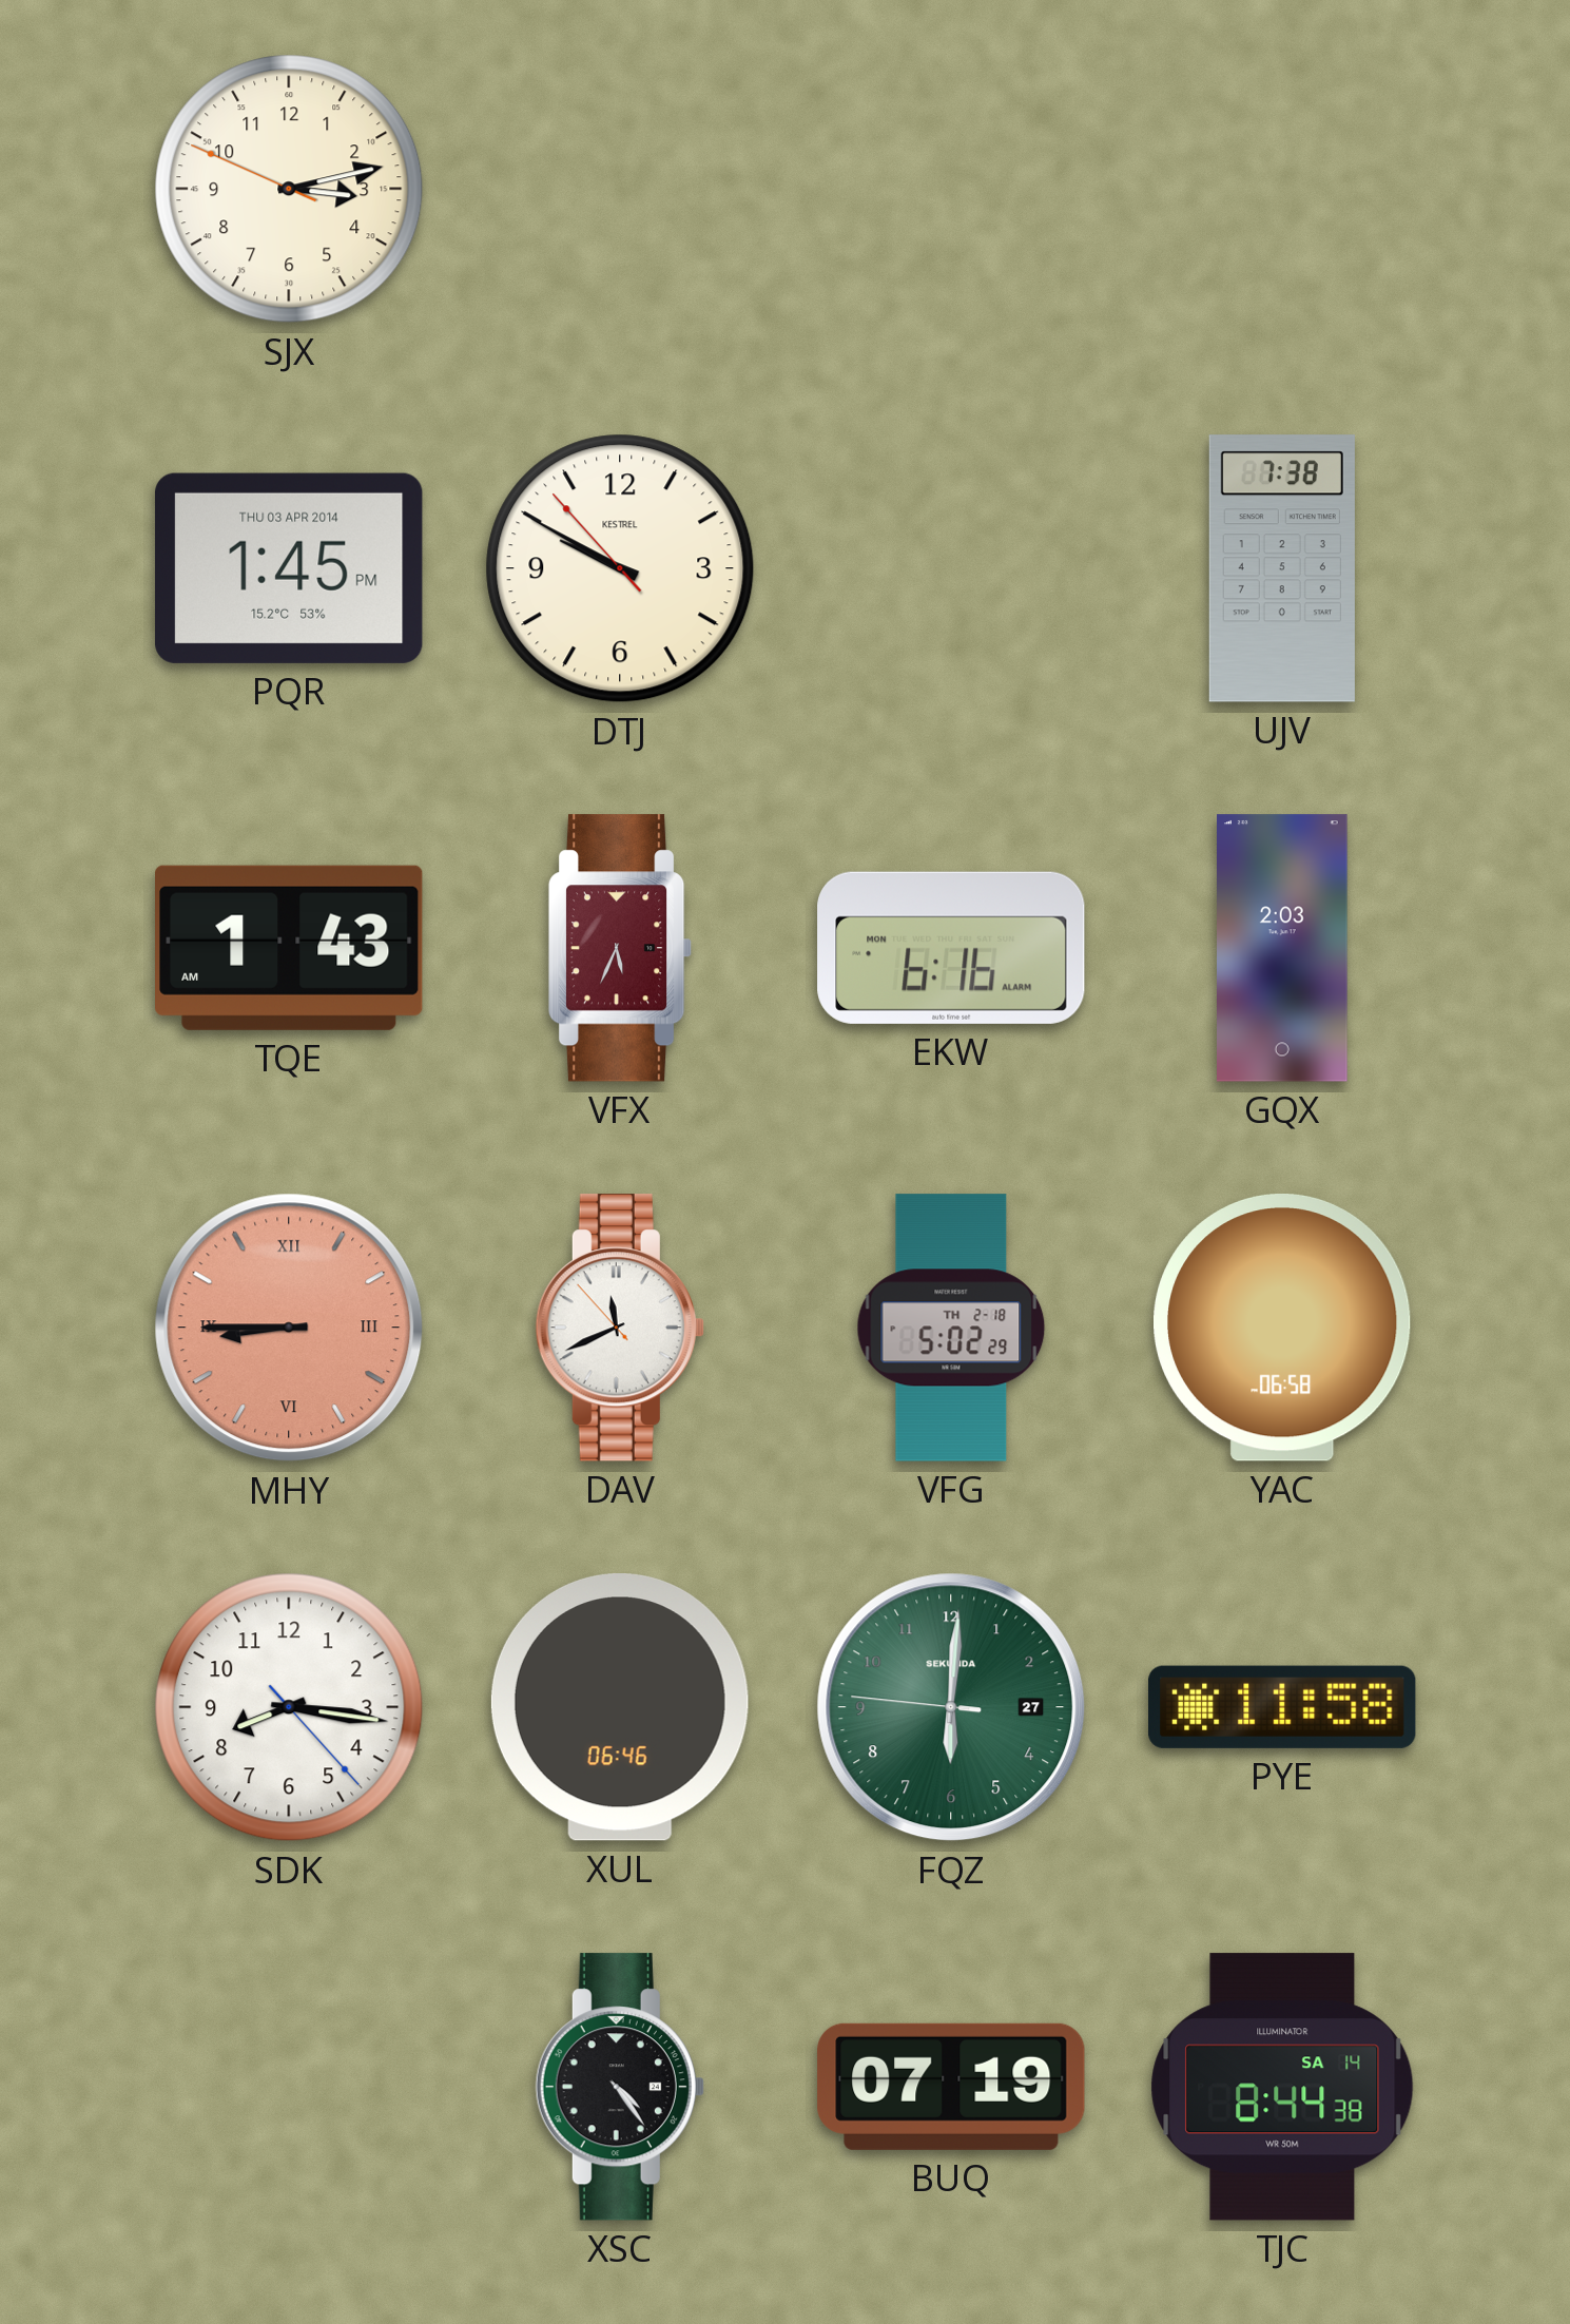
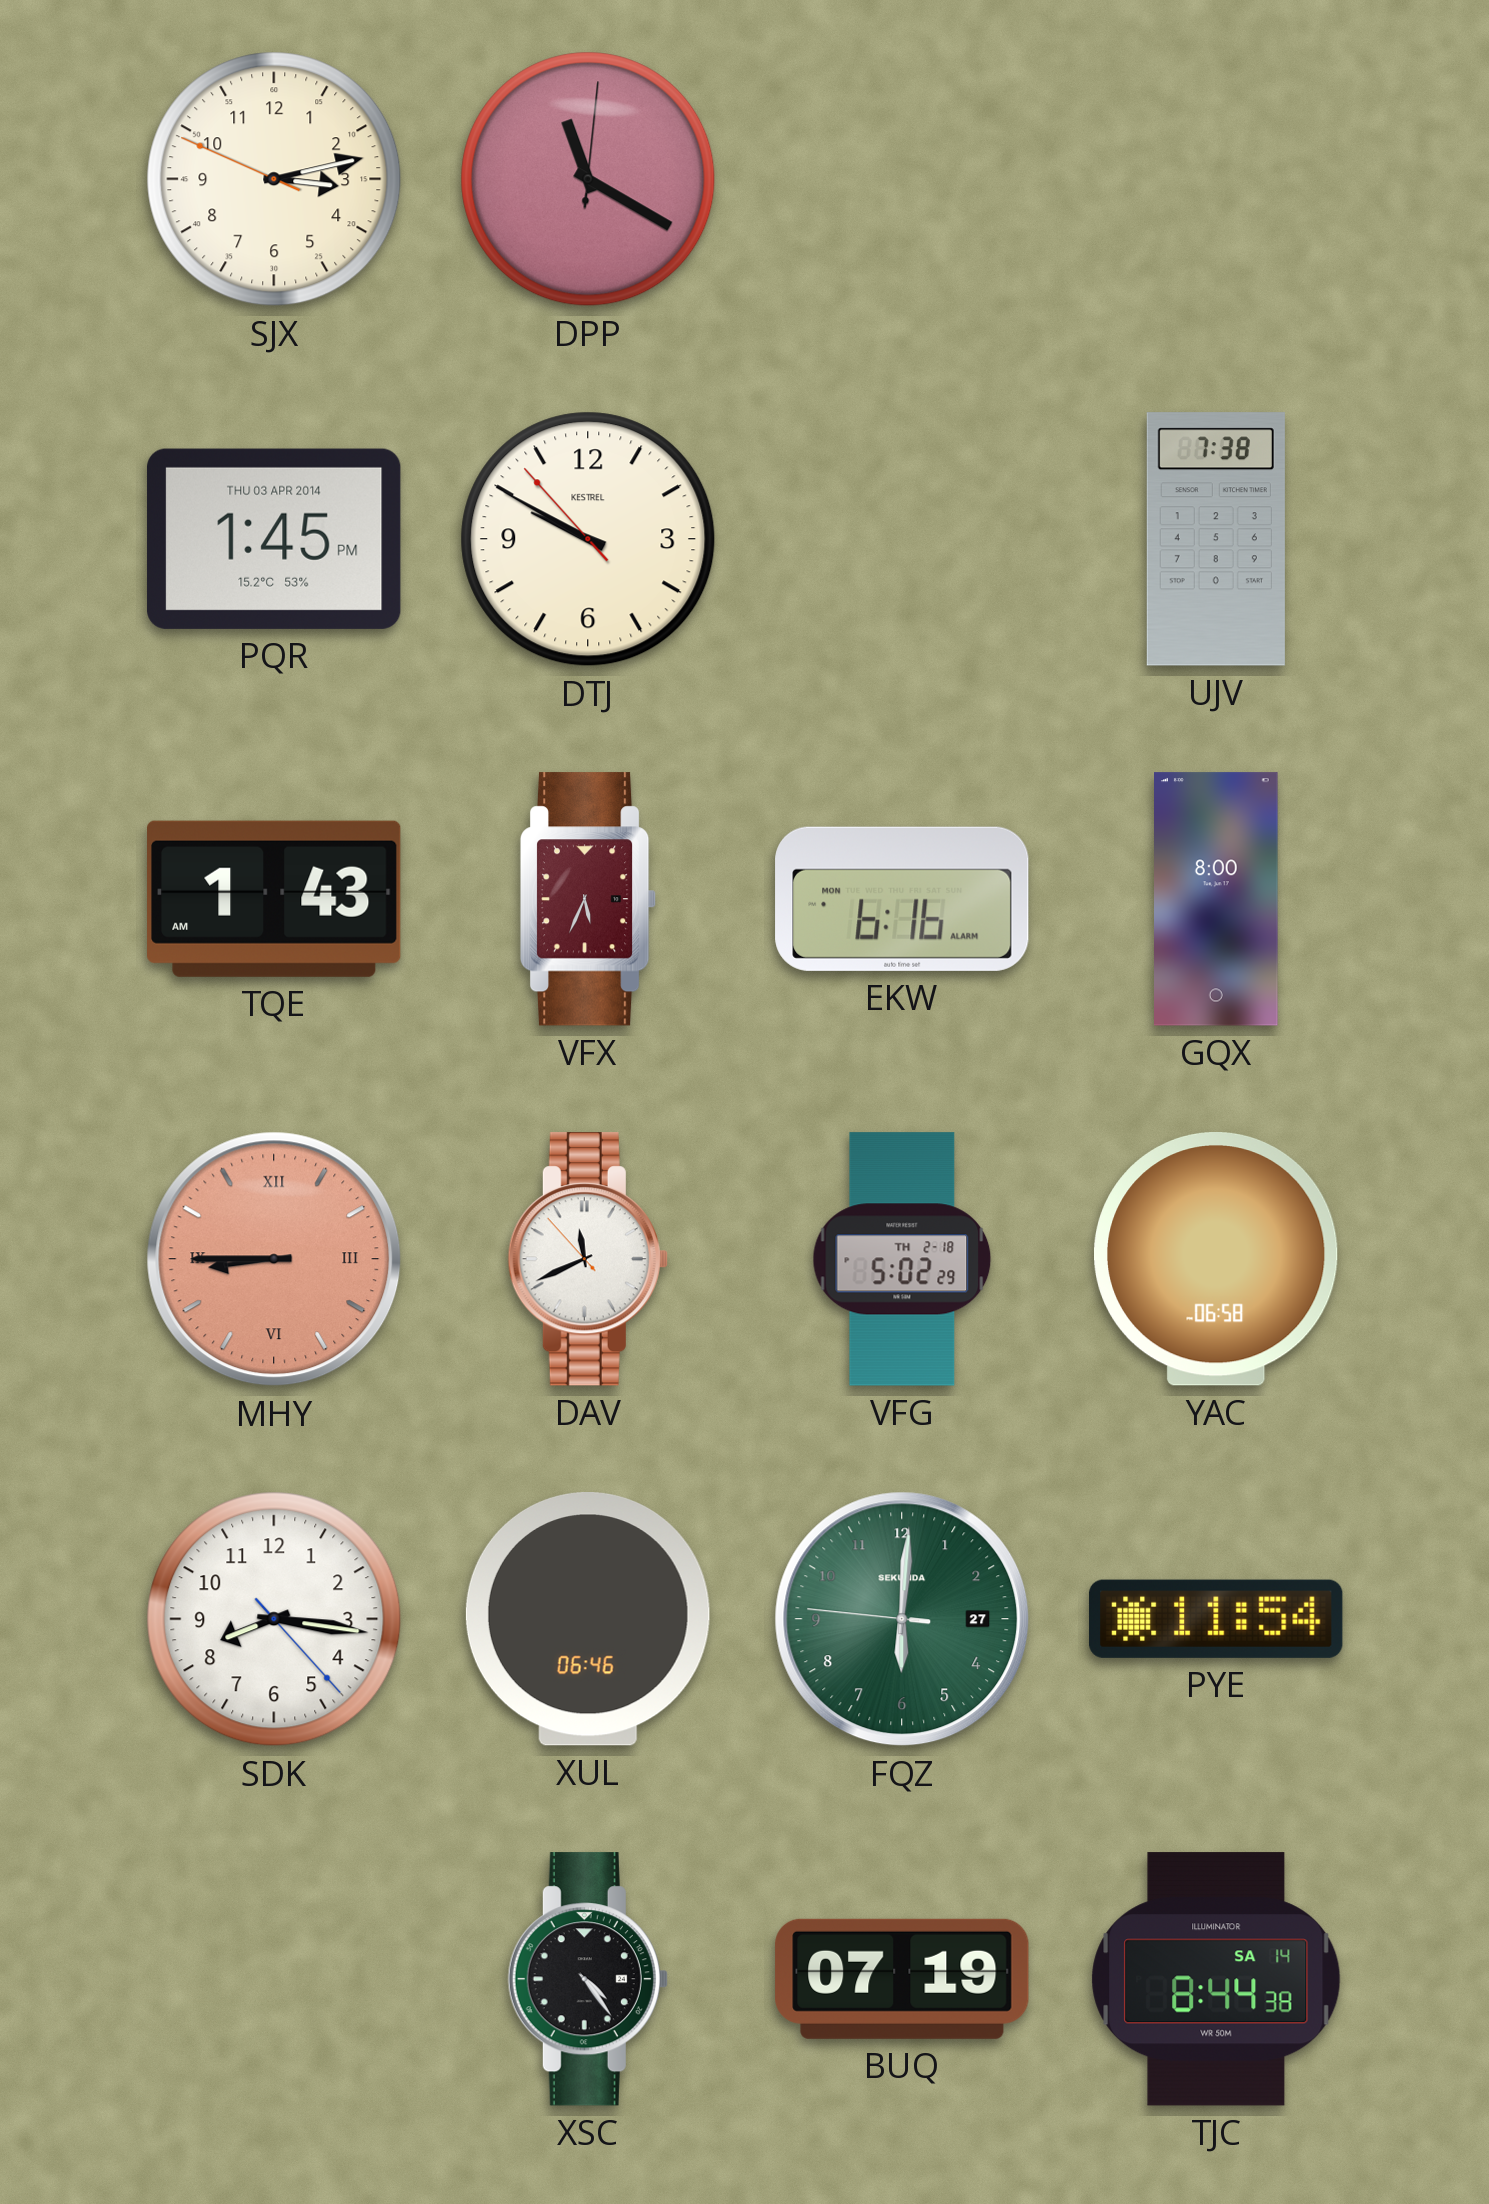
DPP: none -> 11:20
GQX: 2:03 -> 8:00
PYE: 11:58 -> 11:54
